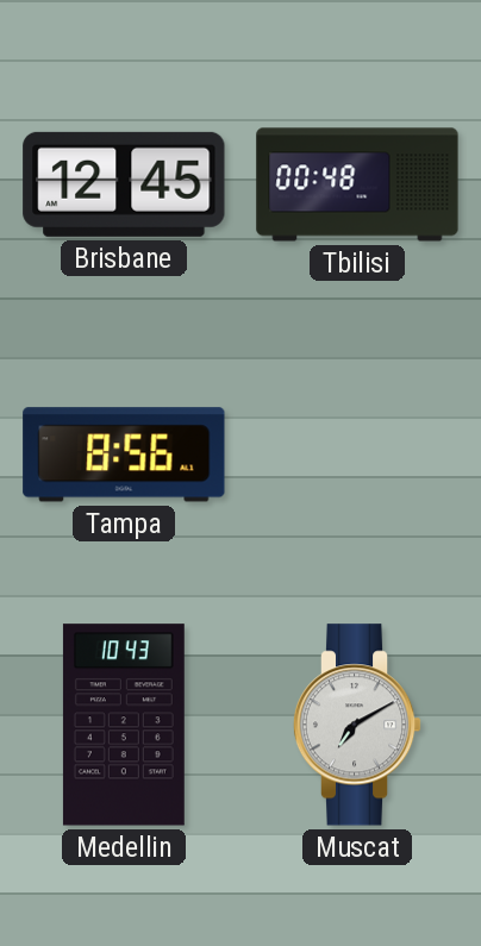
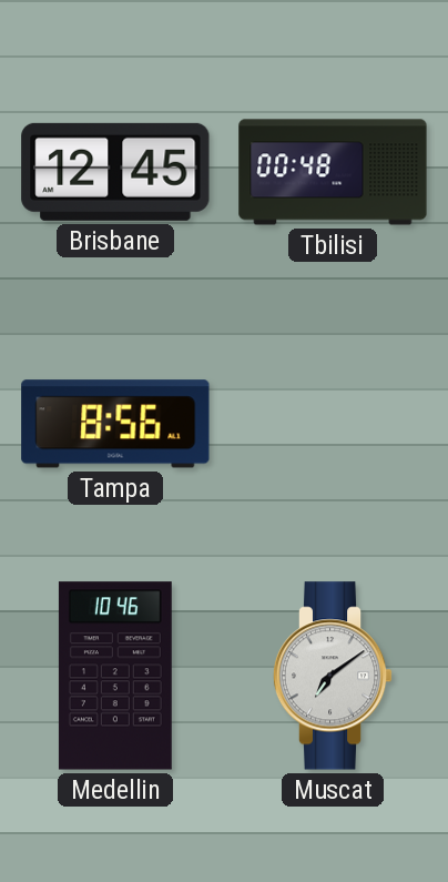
Medellin: 10:43 -> 10:46
Muscat: 7:10 -> 7:09
